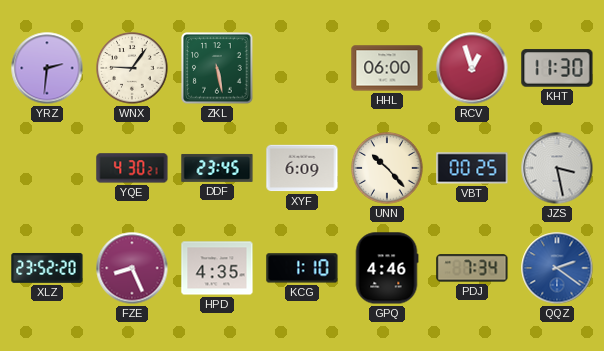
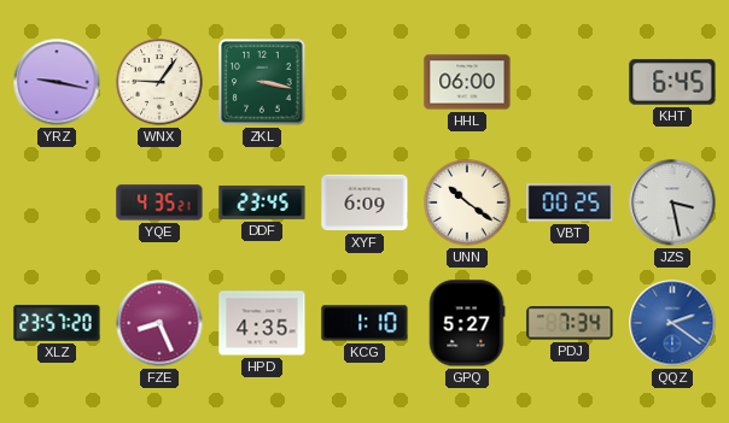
YRZ: 2:31 -> 9:17
ZKL: 5:28 -> 3:17
RCV: 12:57 -> none
KHT: 11:30 -> 6:45
YQE: 4:30 -> 4:35
UNN: 10:23 -> 10:21
XLZ: 23:52 -> 23:57
GPQ: 4:46 -> 5:27
